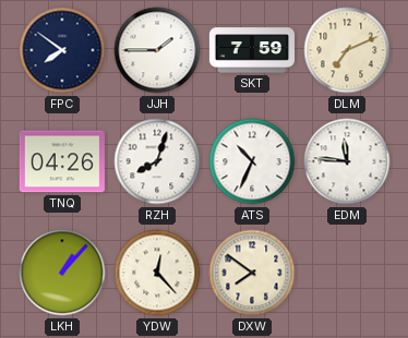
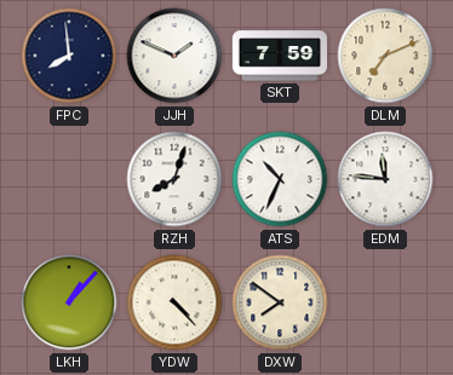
FPC: 7:51 -> 7:59
JJH: 1:45 -> 1:49
TNQ: 04:26 -> none
YDW: 12:23 -> 4:23
